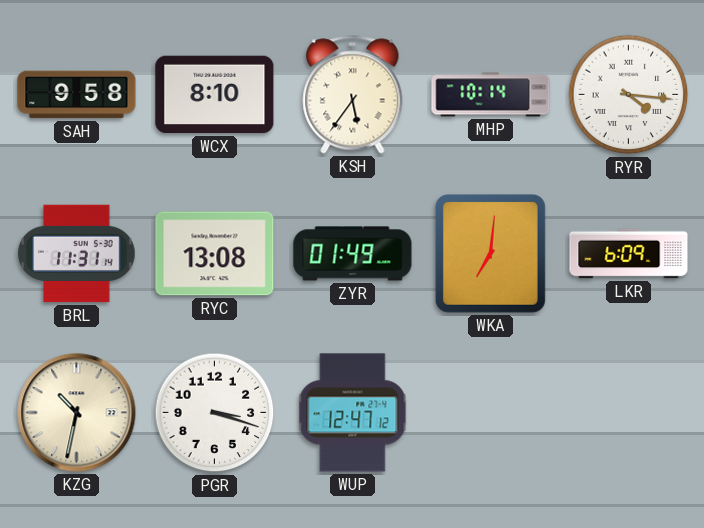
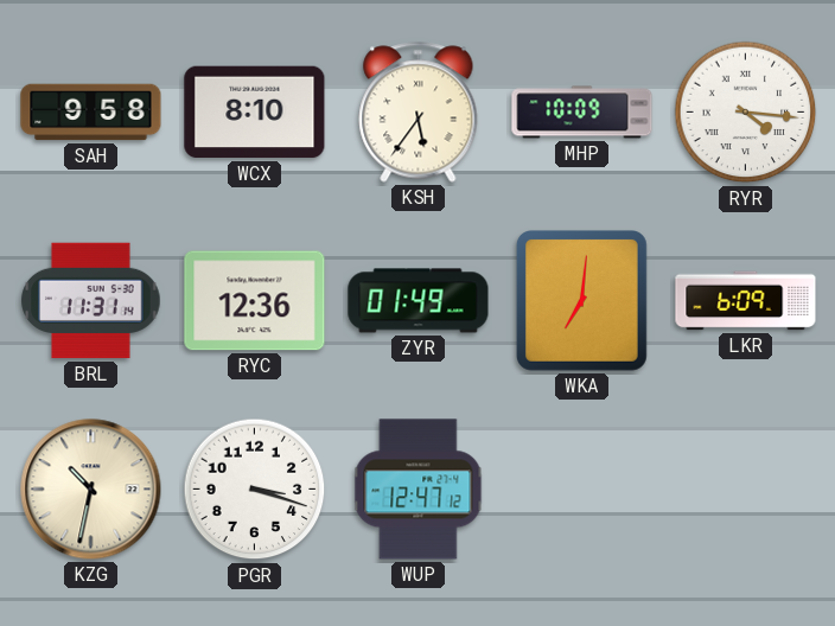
MHP: 10:14 -> 10:09
RYC: 13:08 -> 12:36
